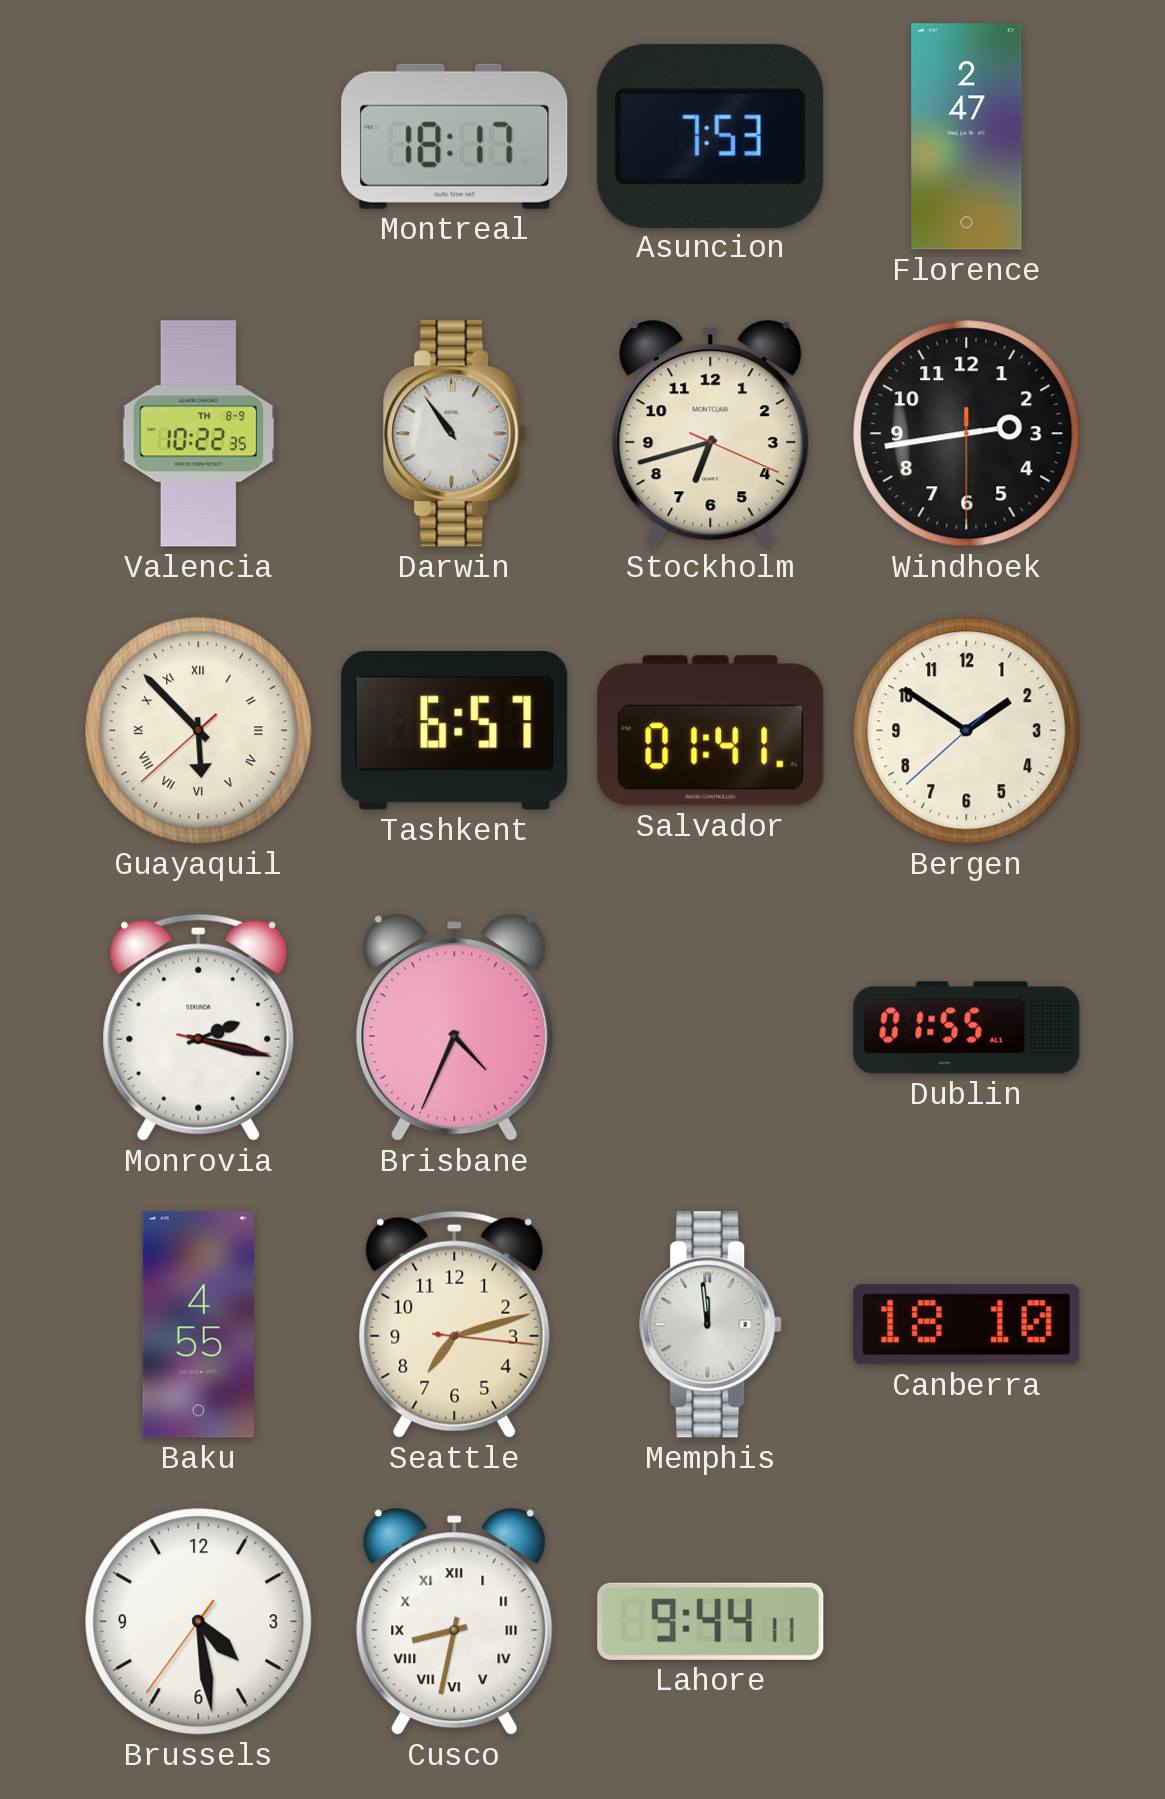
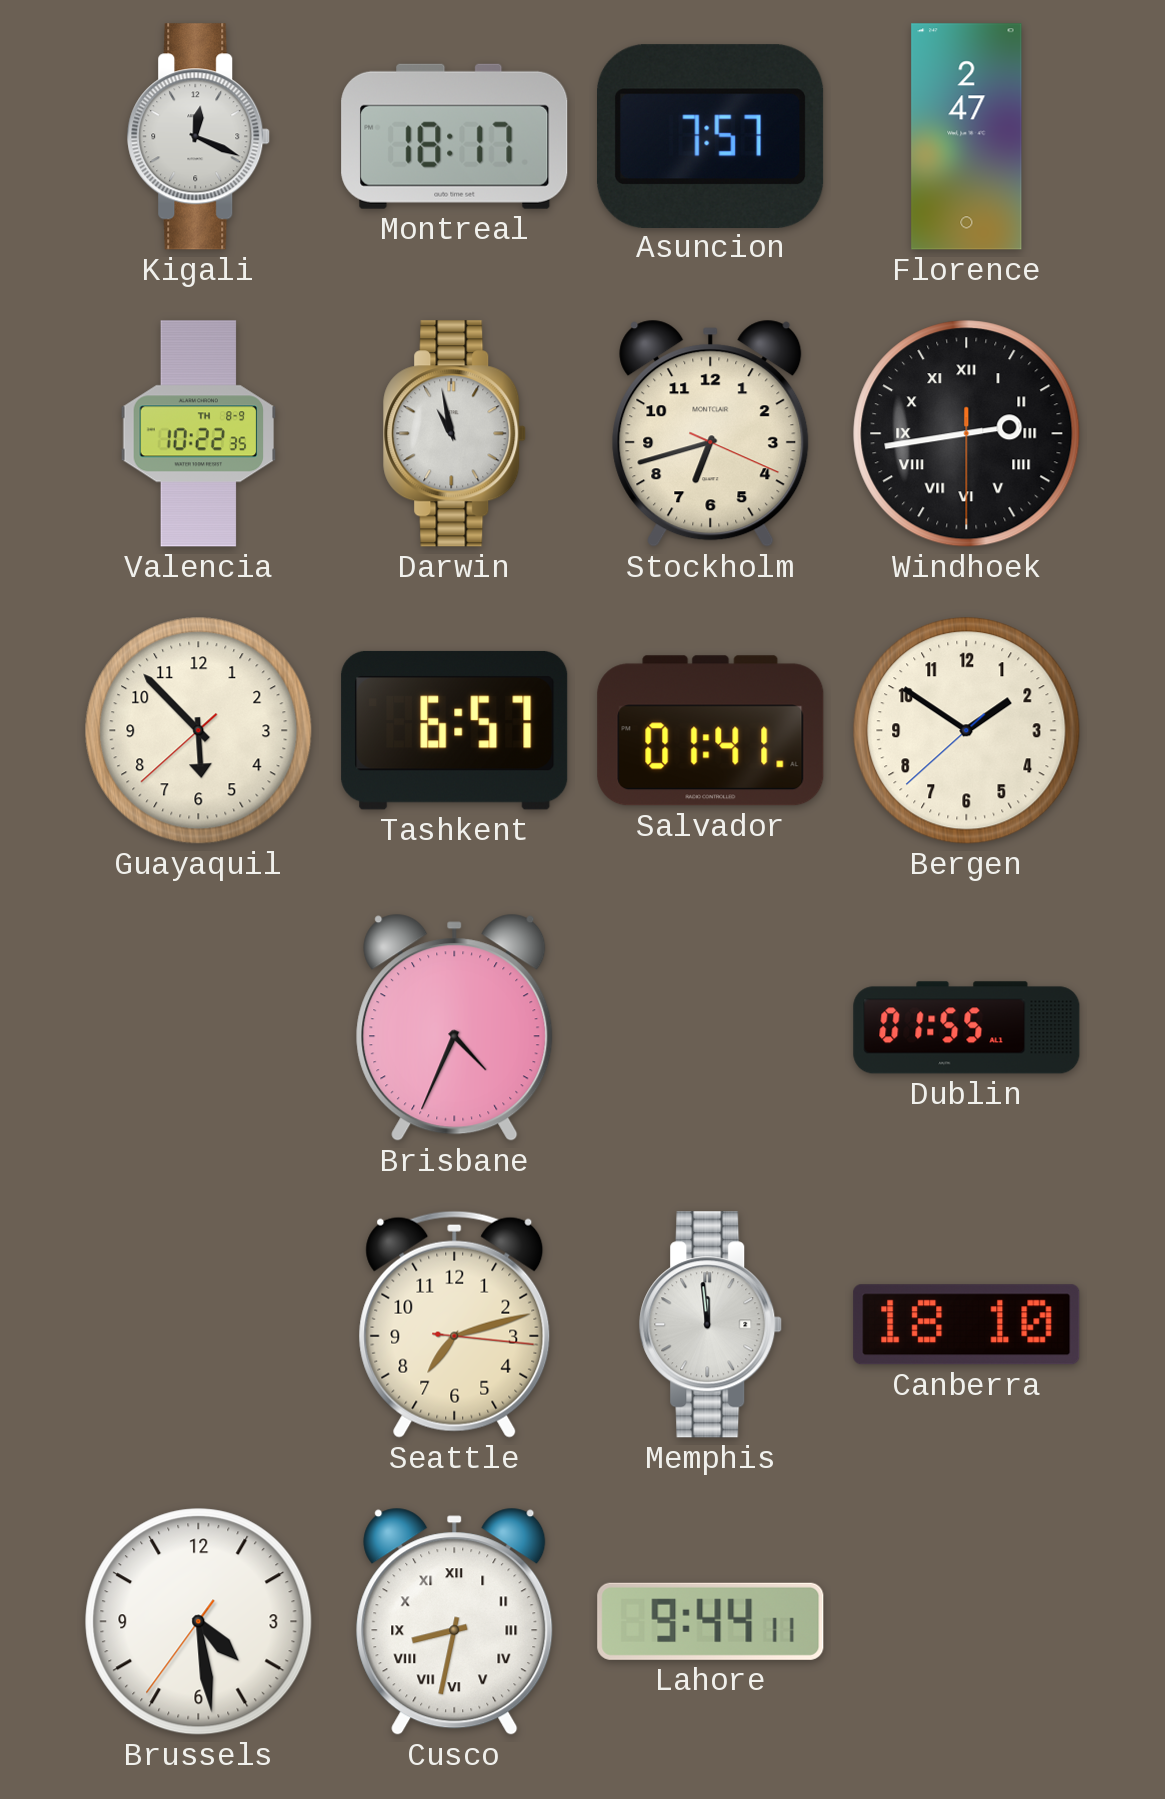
Kigali: none -> 12:19
Asuncion: 7:53 -> 7:57
Darwin: 10:54 -> 10:58
Windhoek numerals: Arabic -> Roman
Guayaquil numerals: Roman -> Arabic
Monrovia: 2:17 -> none
Baku: 4:55 -> none
